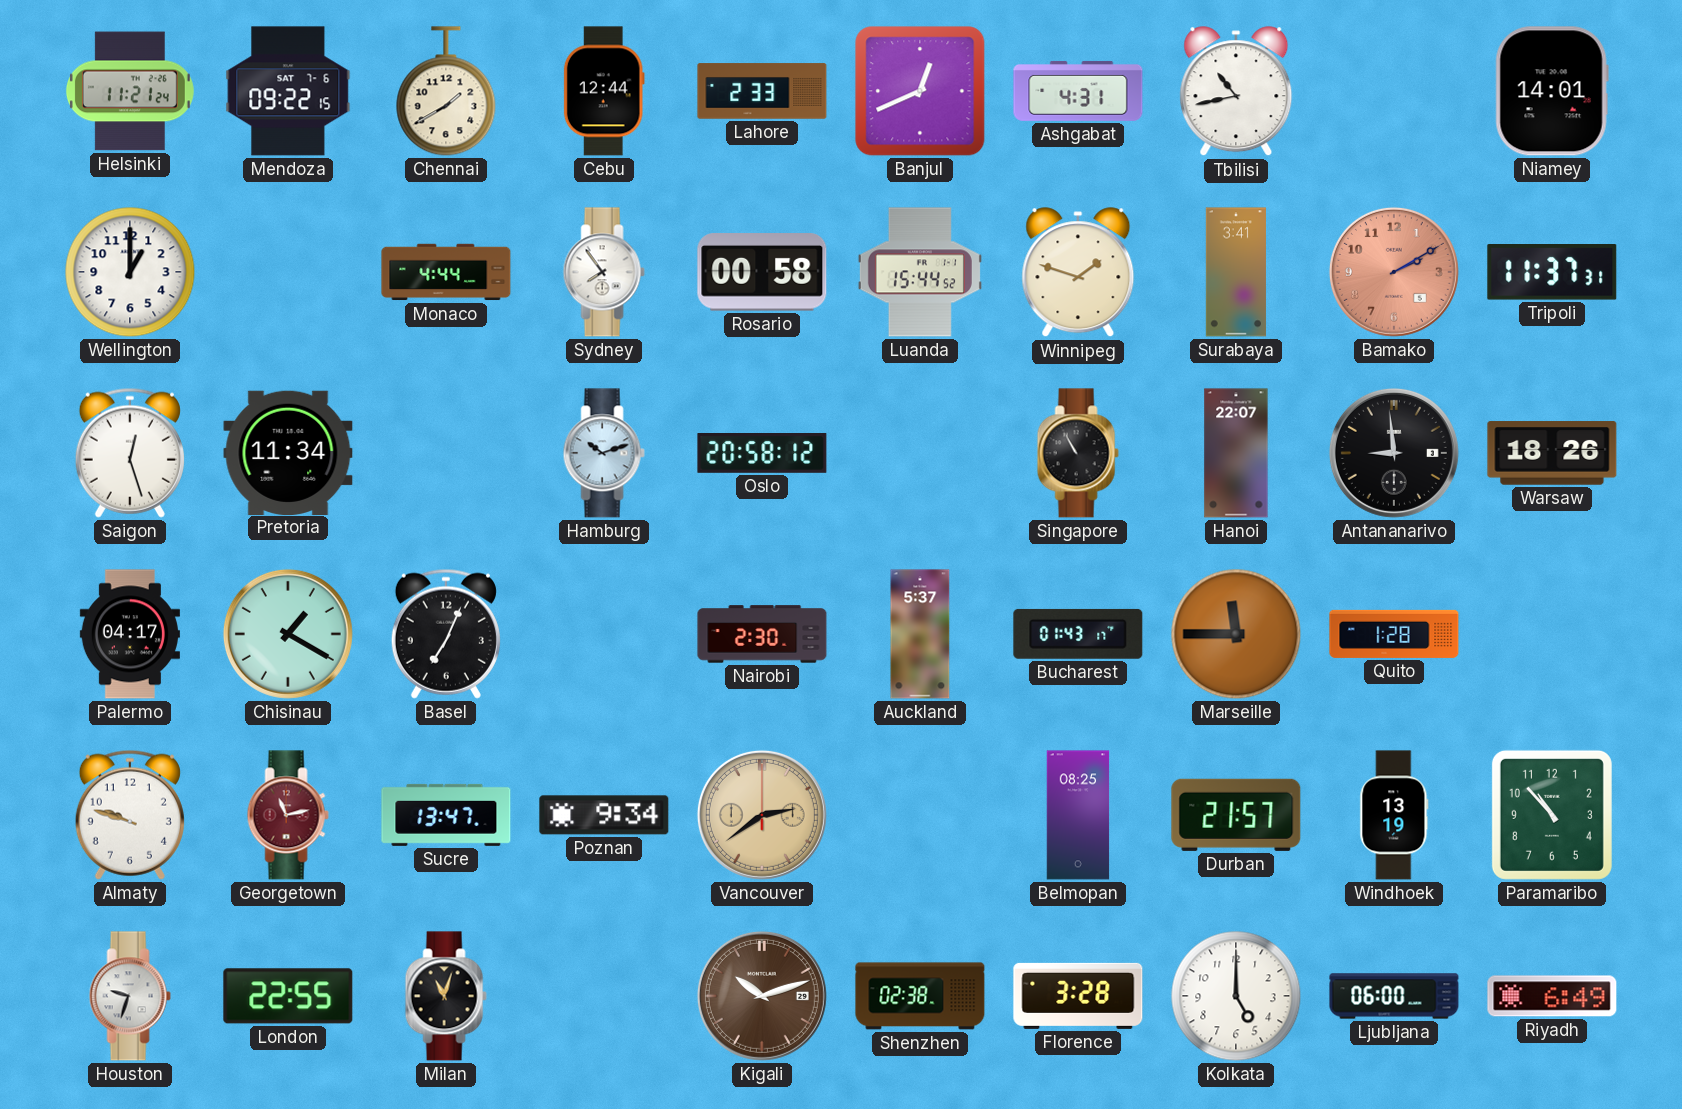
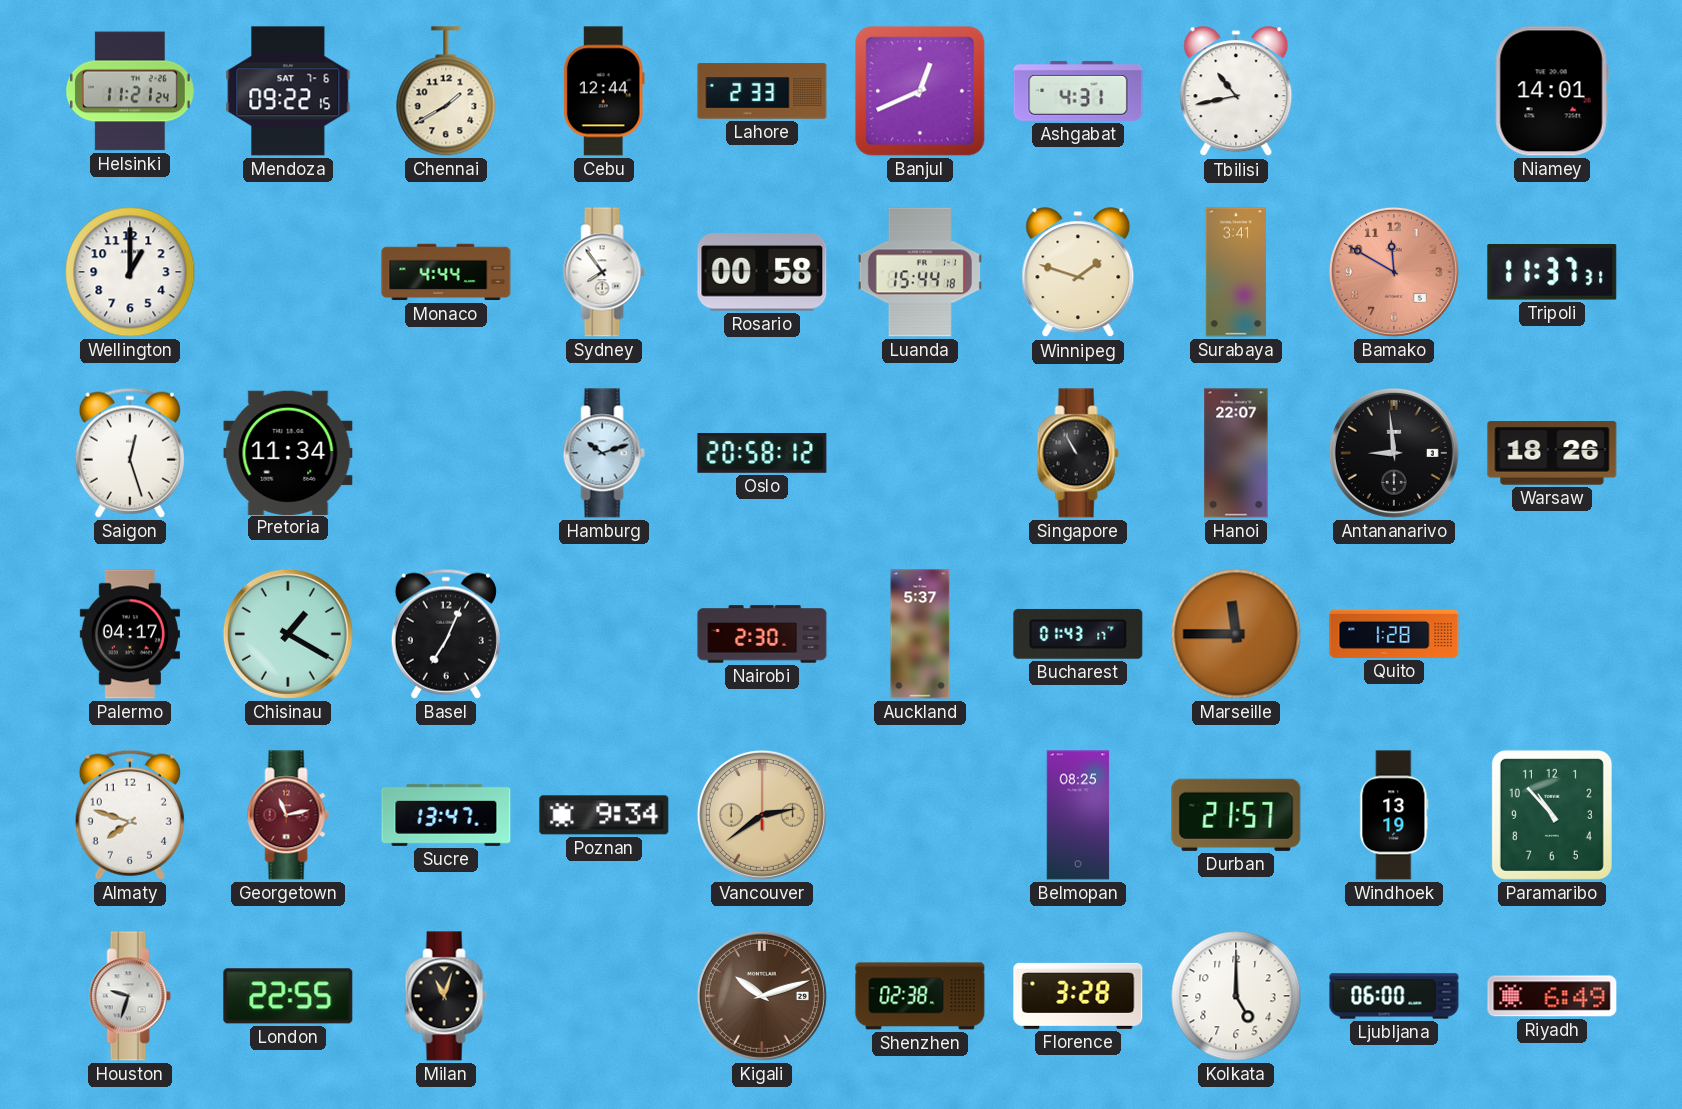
Luanda: 15:44:52 -> 15:44:18
Bamako: 2:10 -> 11:50
Almaty: 9:48 -> 7:48
